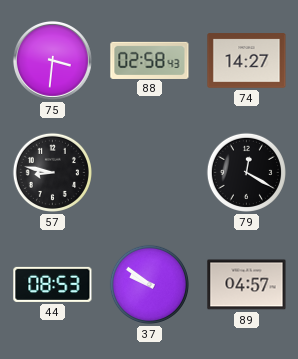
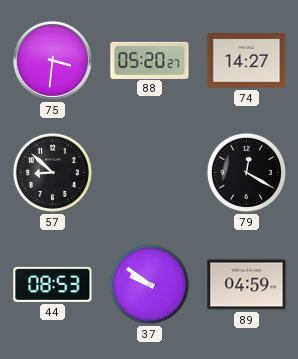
88: 02:58 -> 05:20
57: 8:47 -> 8:52
89: 04:57 -> 04:59
